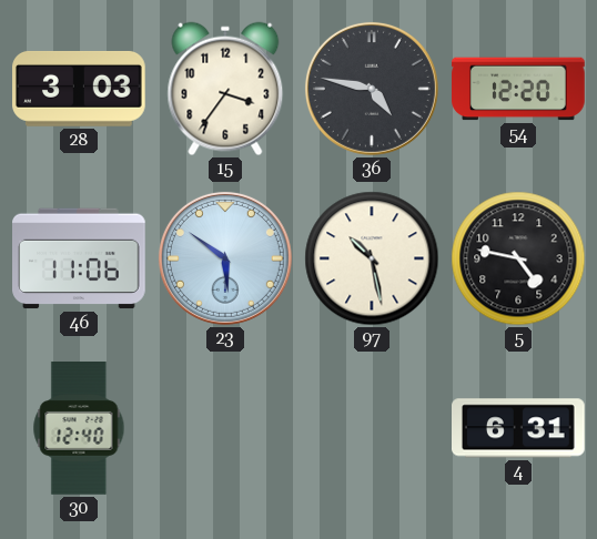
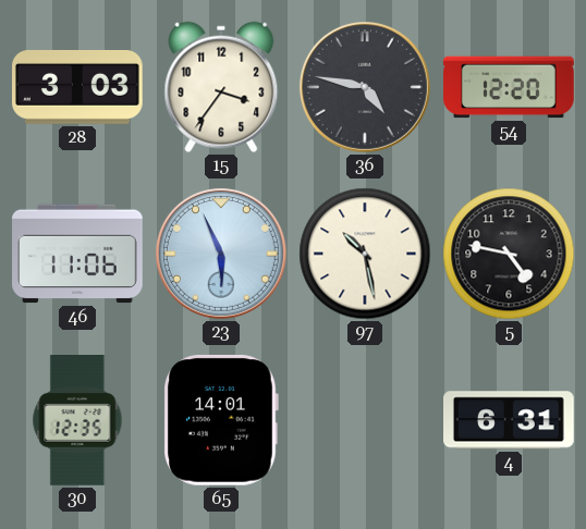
23: 5:51 -> 5:56
30: 12:40 -> 12:35
65: none -> 14:01
